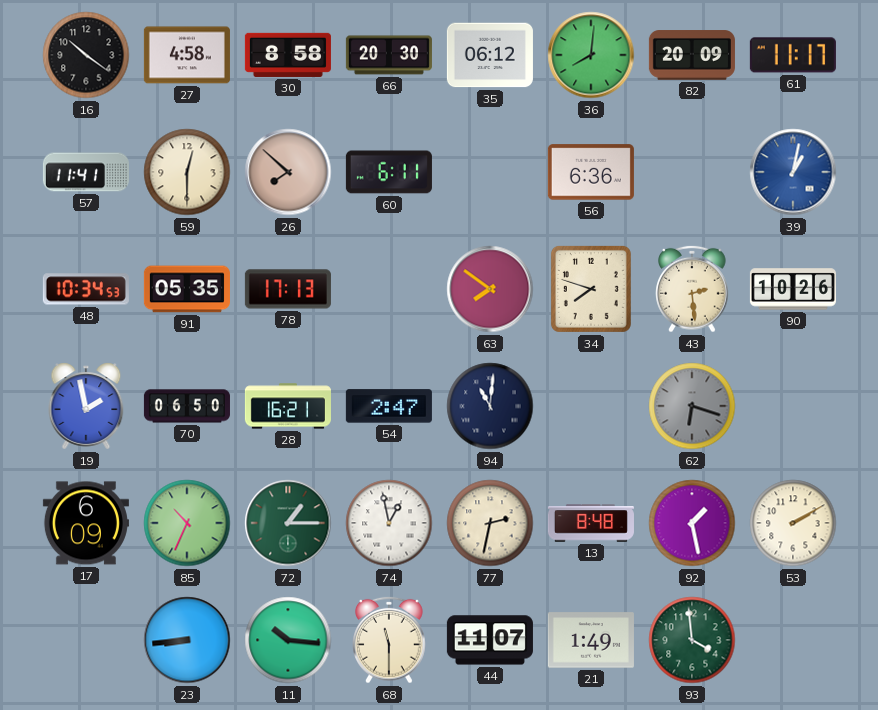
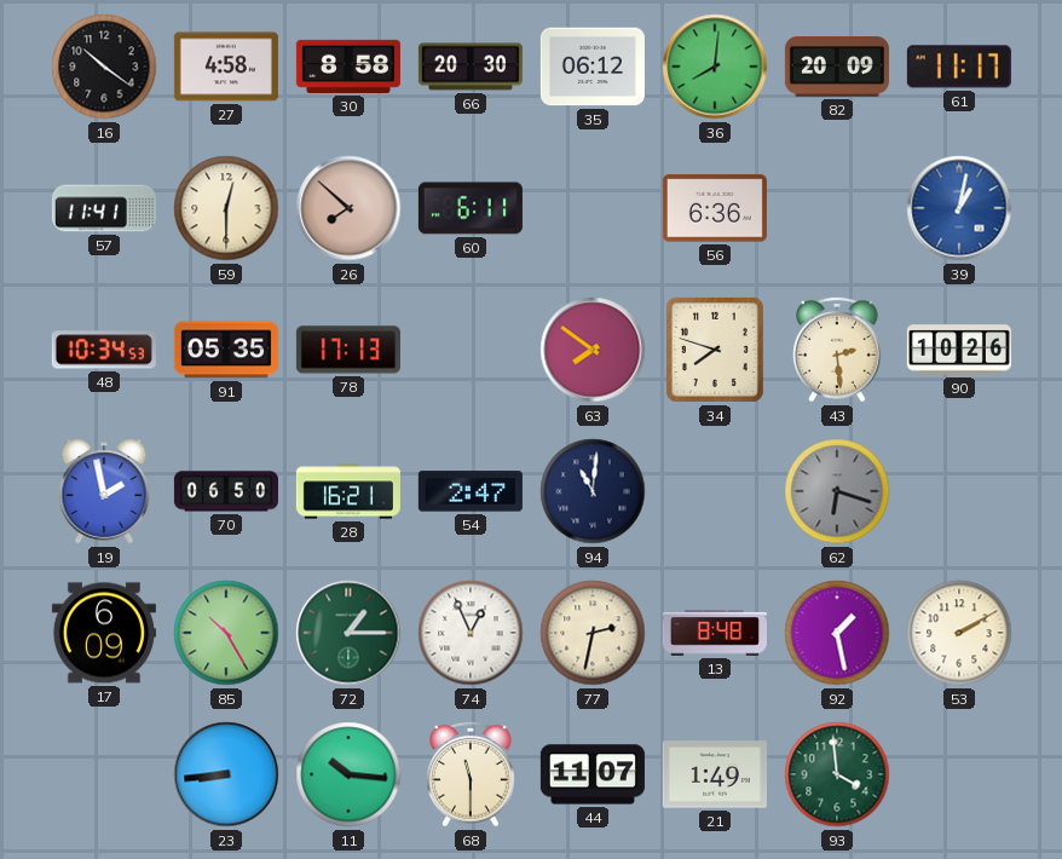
85: 10:34 -> 10:25
74: 12:58 -> 12:56
